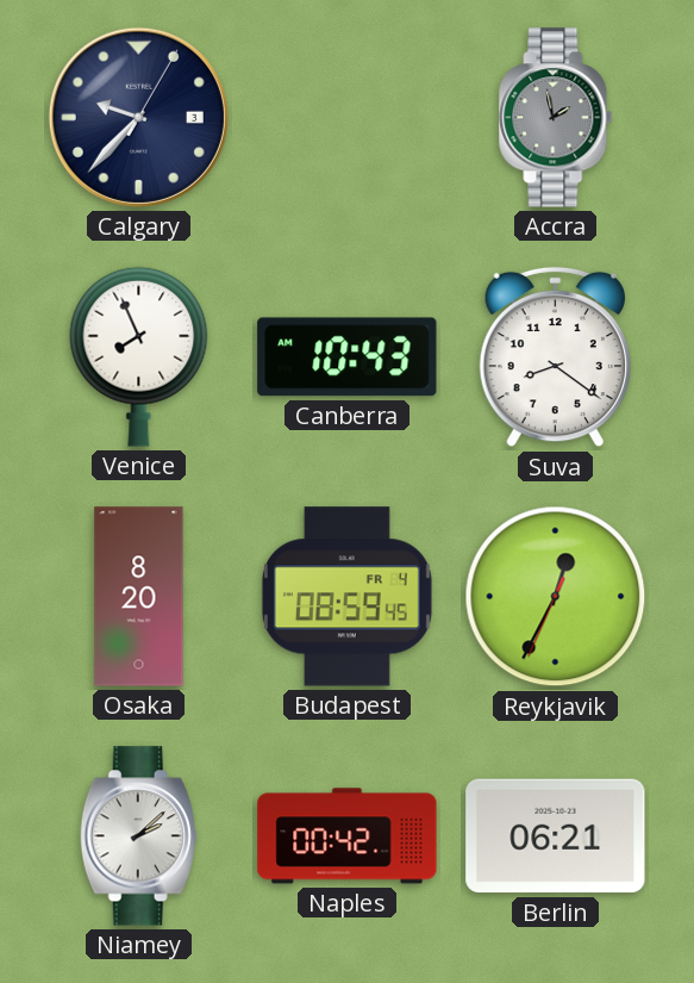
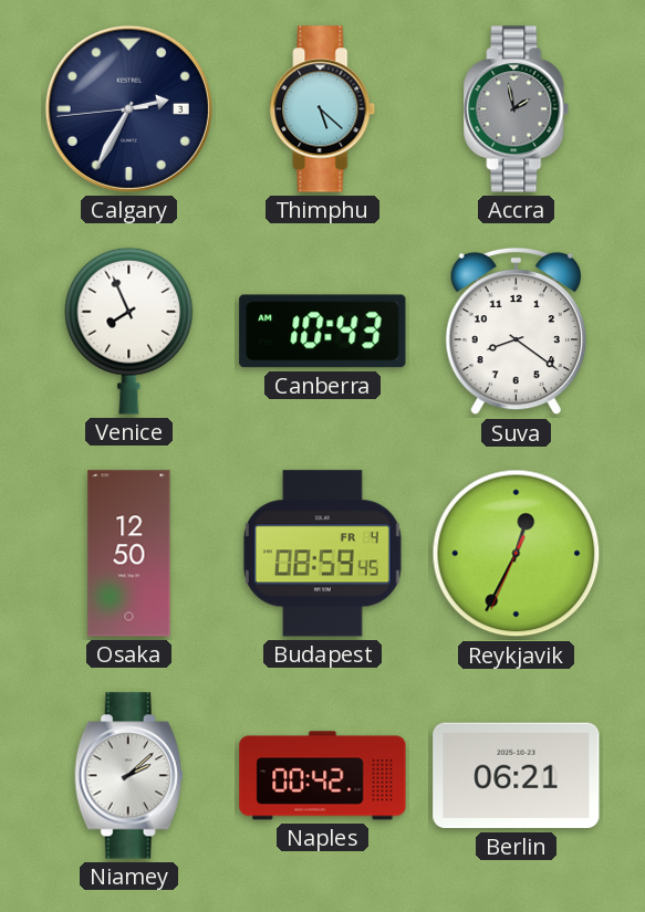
Calgary: 9:37 -> 2:34
Thimphu: none -> 5:22
Osaka: 8:20 -> 12:50
